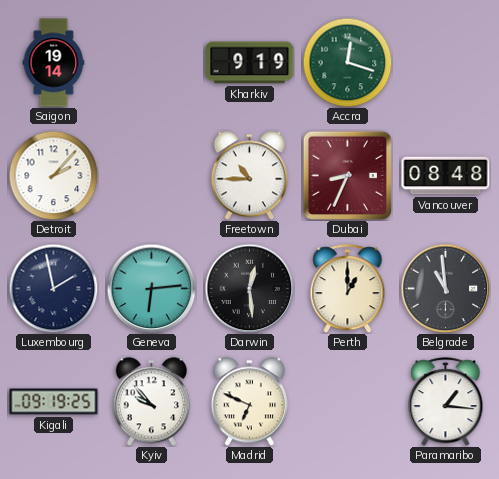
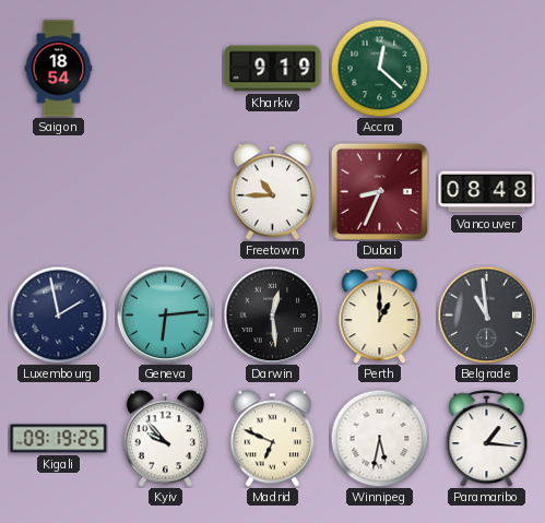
Saigon: 19:14 -> 18:54
Accra: 12:18 -> 12:22
Detroit: 2:07 -> none
Winnipeg: none -> 5:32
